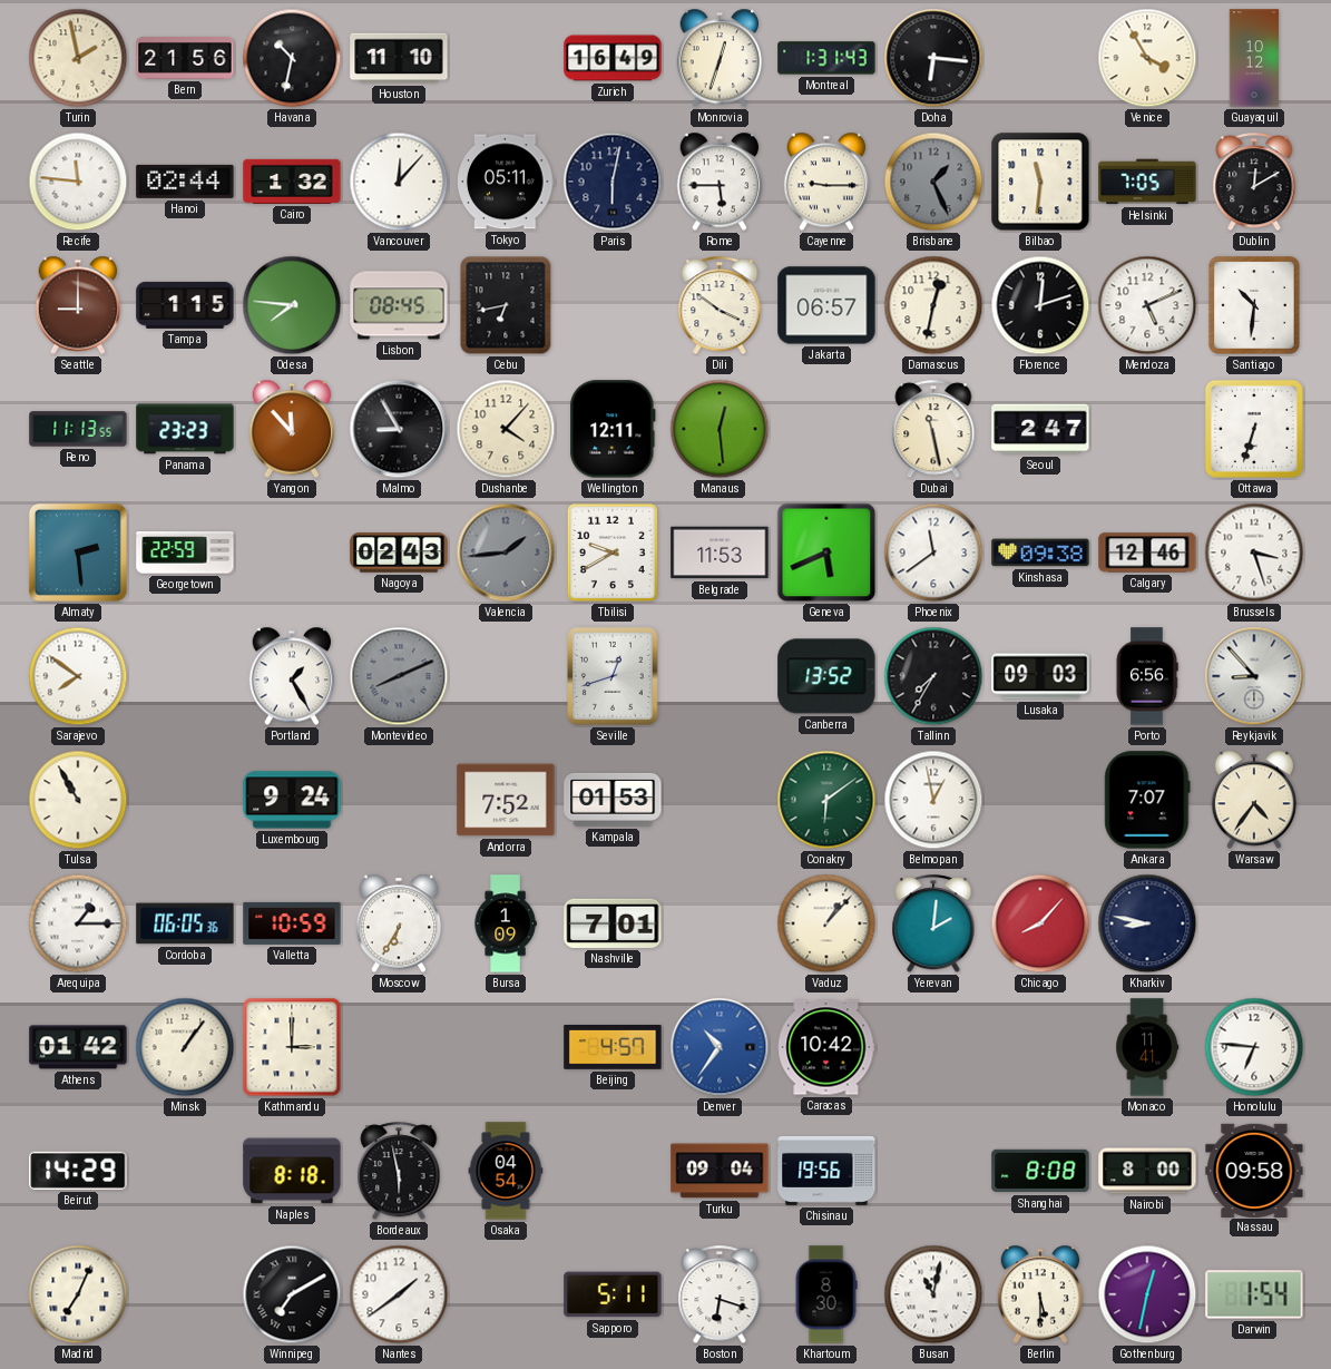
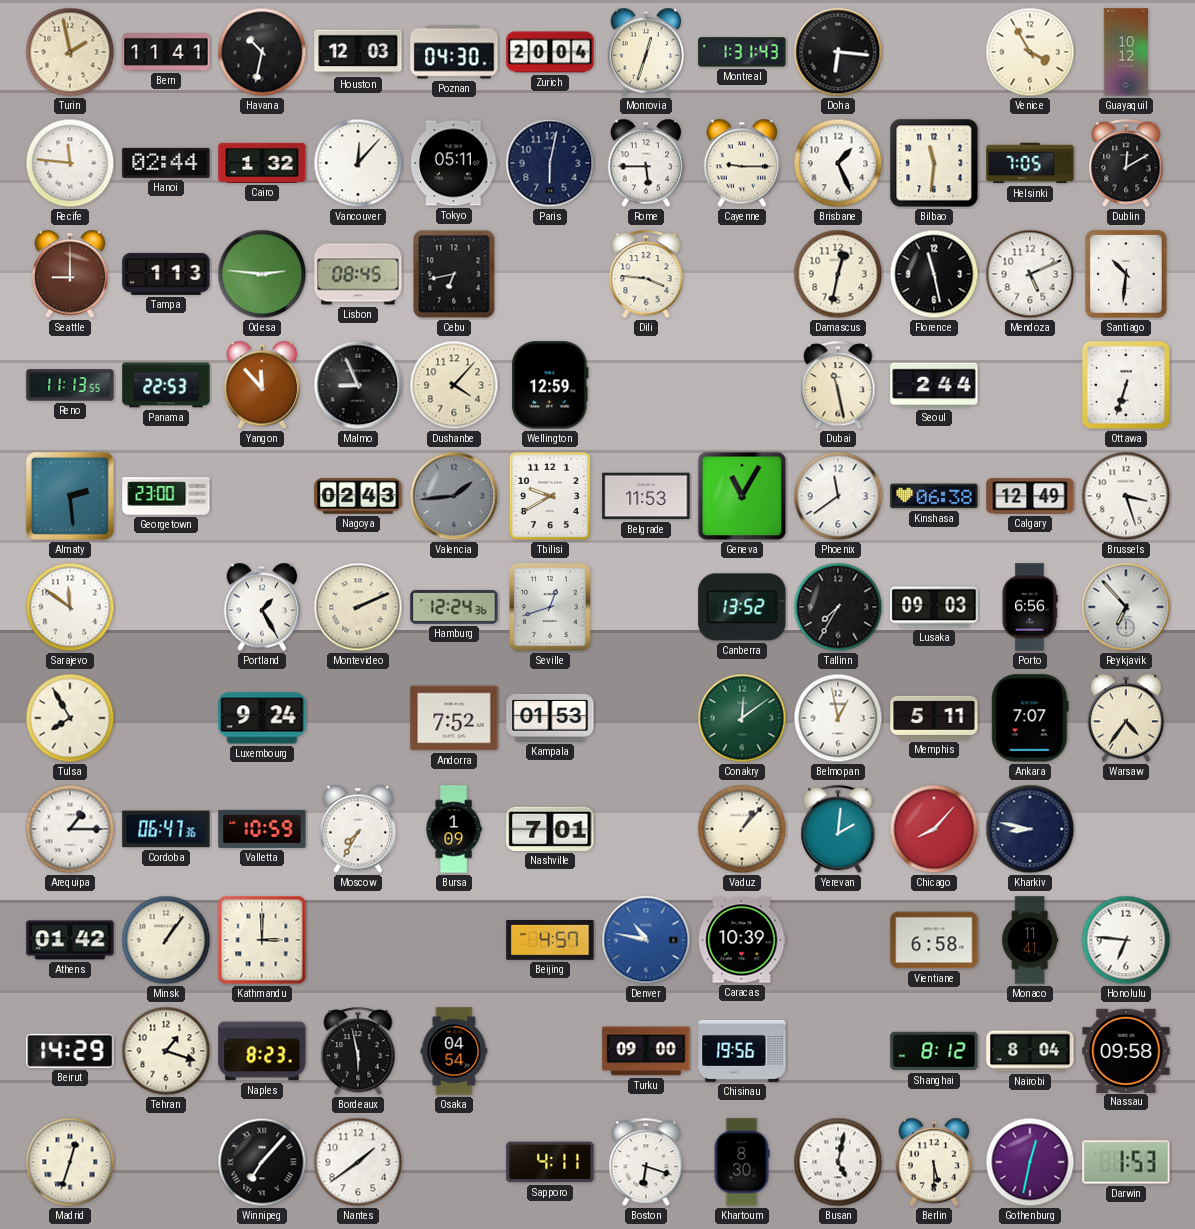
Bern: 21:56 -> 11:41
Houston: 11:10 -> 12:03
Poznan: none -> 04:30
Zurich: 16:49 -> 20:04
Brisbane dial: grey -> white
Tampa: 1:15 -> 1:13
Odesa: 7:46 -> 2:46
Dili: 3:51 -> 3:46
Jakarta: 06:57 -> none
Florence: 12:12 -> 11:28
Panama: 23:23 -> 22:53
Malmo: 8:55 -> 8:56
Wellington: 12:11 -> 12:59
Manaus: 12:29 -> none
Seoul: 2:47 -> 2:44
Georgetown: 22:59 -> 23:00
Geneva: 5:41 -> 11:05
Kinshasa: 09:38 -> 06:38
Calgary: 12:46 -> 12:49
Sarajevo: 7:51 -> 11:51
Montevideo: 8:11 -> 2:11
Montevideo dial: grey -> cream
Hamburg: none -> 12:24
Reykjavik: 8:53 -> 6:53
Tulsa: 10:55 -> 7:55
Conakry: 6:09 -> 12:09
Memphis: none -> 5:11
Cordoba: 06:05 -> 06:47
Moscow: 6:35 -> 7:35
Denver: 10:36 -> 10:47
Caracas: 10:42 -> 10:39
Vientiane: none -> 6:58
Tehran: none -> 1:18
Naples: 8:18 -> 8:23
Turku: 09:04 -> 09:00
Shanghai: 8:08 -> 8:12
Nairobi: 8:00 -> 8:04
Madrid: 7:04 -> 12:33
Winnipeg: 7:10 -> 7:07
Sapporo: 5:11 -> 4:11
Busan: 11:02 -> 5:02
Darwin: 1:54 -> 1:53
